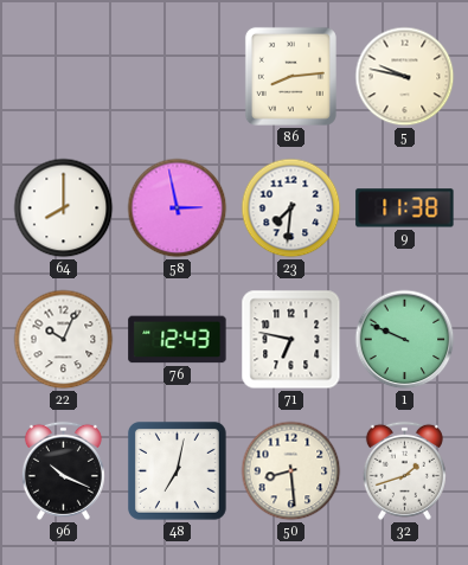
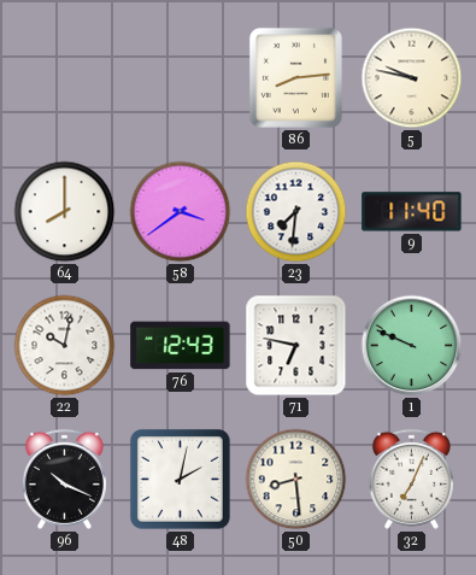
58: 2:58 -> 3:39
9: 11:38 -> 11:40
22: 10:04 -> 10:02
48: 7:02 -> 2:02
32: 1:42 -> 7:04
